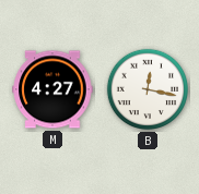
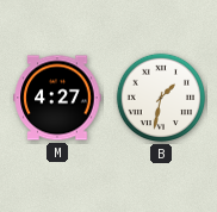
B: 12:17 -> 1:32
